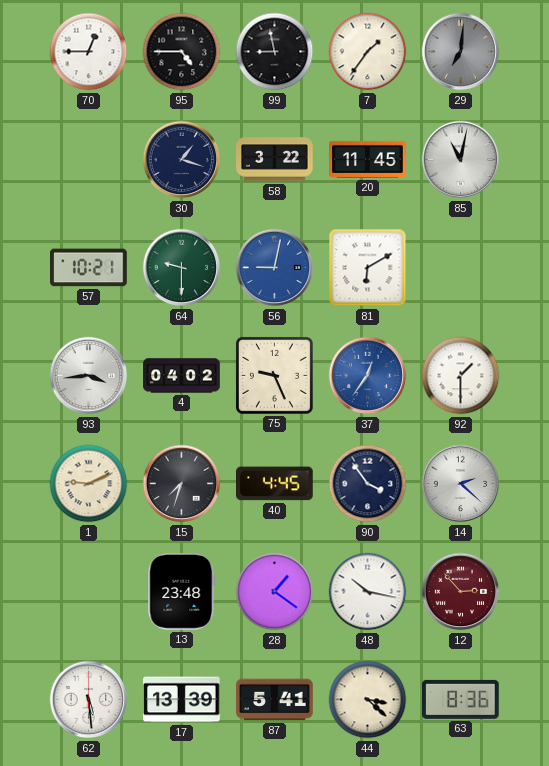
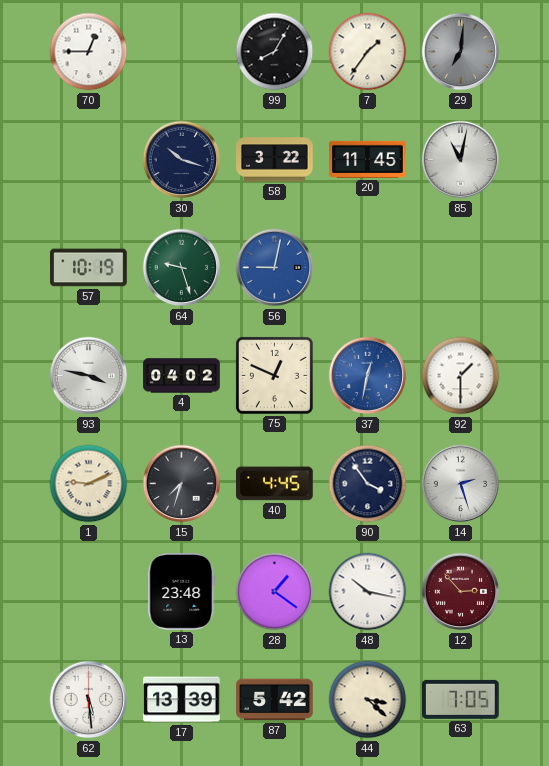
95: 4:45 -> none
99: 8:58 -> 8:05
30: 1:18 -> 10:18
57: 10:21 -> 10:19
64: 9:30 -> 9:27
81: 6:10 -> none
93: 3:44 -> 3:47
75: 9:26 -> 12:49
37: 12:36 -> 12:32
14: 2:22 -> 2:27
87: 5:41 -> 5:42
63: 8:36 -> 7:05
